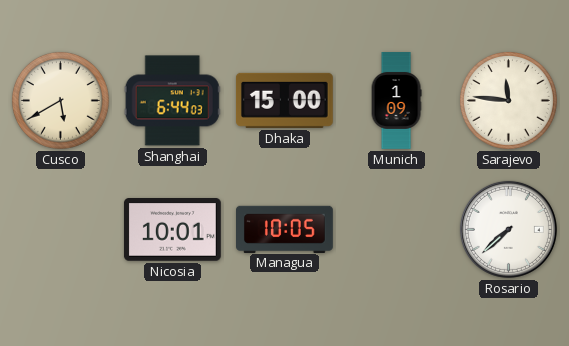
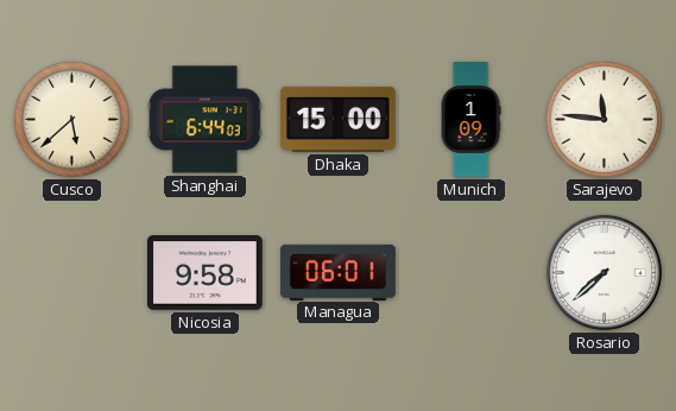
Cusco: 5:40 -> 5:38
Nicosia: 10:01 -> 9:58
Managua: 10:05 -> 06:01
